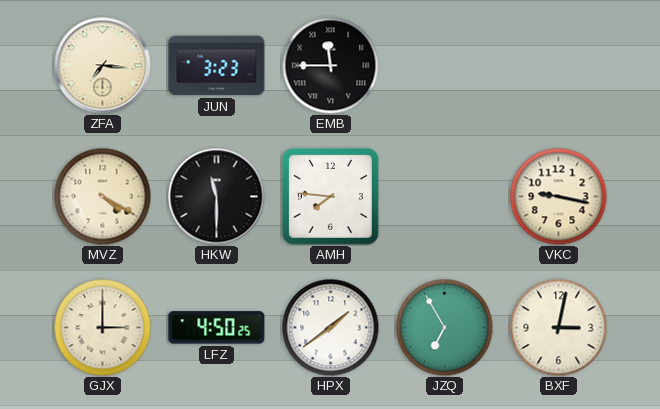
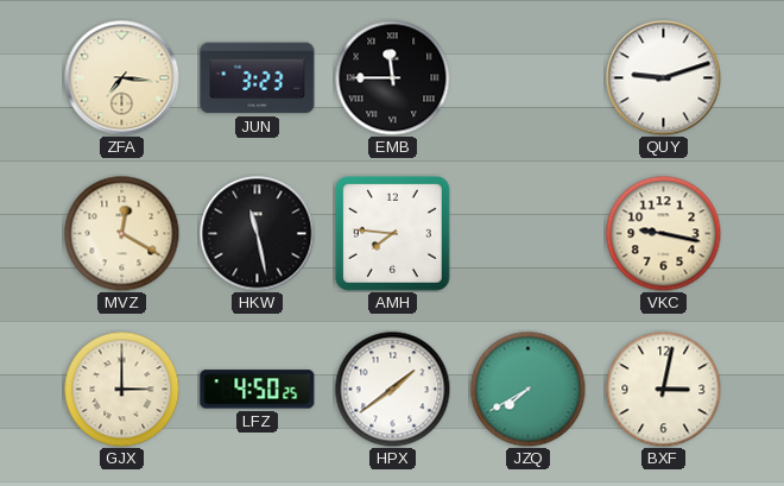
QUY: none -> 9:12
MVZ: 4:20 -> 12:20
HKW: 11:30 -> 11:28
JZQ: 6:55 -> 7:40
